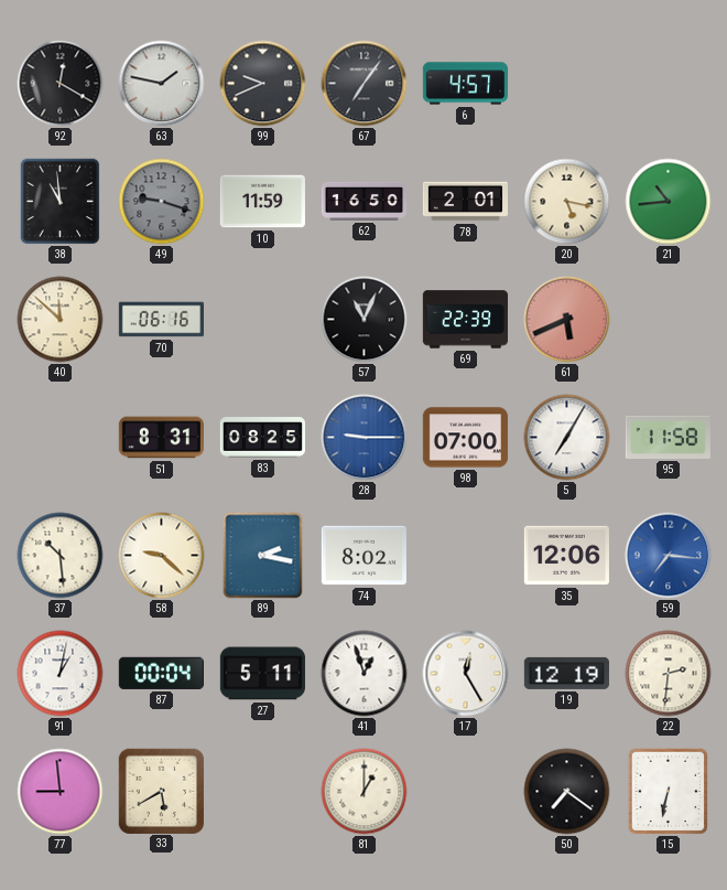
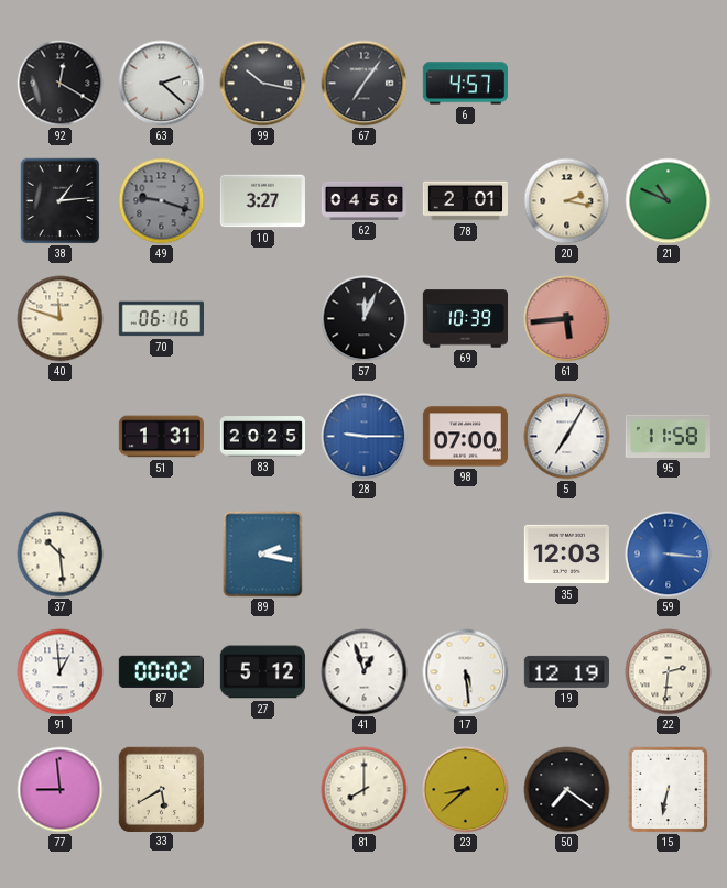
63: 1:47 -> 2:22
99: 9:41 -> 10:17
38: 10:59 -> 1:14
10: 11:59 -> 3:27
62: 16:50 -> 04:50
20: 5:17 -> 2:17
21: 10:44 -> 10:49
40: 11:52 -> 11:48
57: 11:04 -> 12:04
69: 22:39 -> 10:39
61: 5:41 -> 5:44
51: 8:31 -> 1:31
83: 08:25 -> 20:25
58: 9:22 -> none
74: 8:02 -> none
35: 12:06 -> 12:03
59: 7:16 -> 3:16
91: 1:02 -> 12:59
87: 00:04 -> 00:02
27: 5:11 -> 5:12
17: 12:25 -> 5:29
81: 1:00 -> 8:00
23: none -> 8:38
